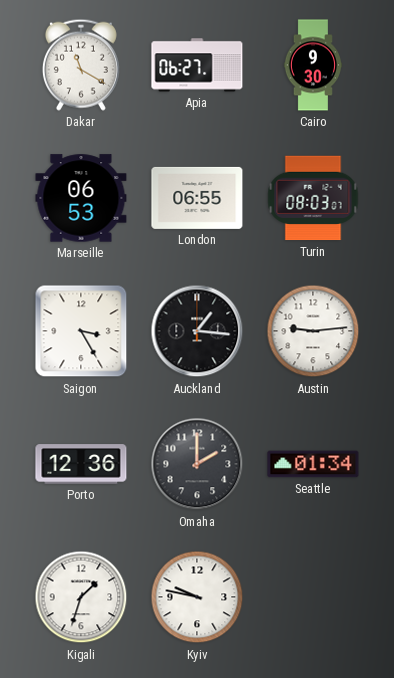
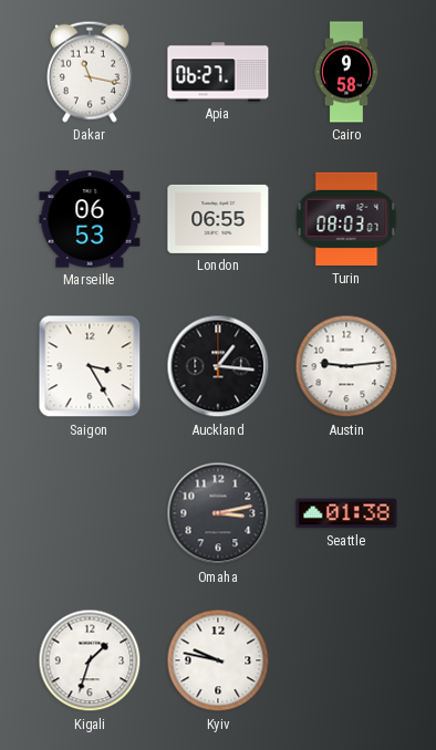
Dakar: 11:20 -> 11:17
Cairo: 9:30 -> 9:58
Porto: 12:36 -> none
Omaha: 2:00 -> 3:13
Seattle: 01:34 -> 01:38
